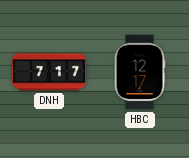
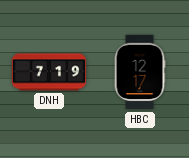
DNH: 7:17 -> 7:19
